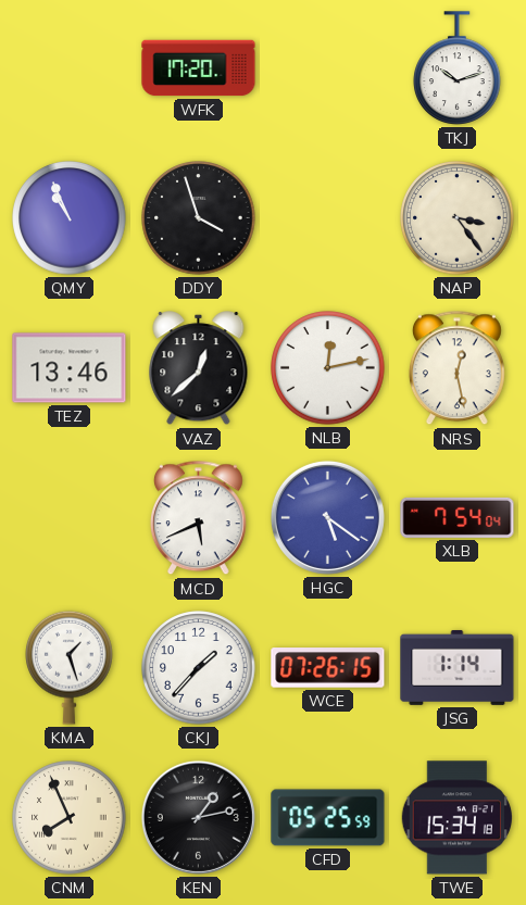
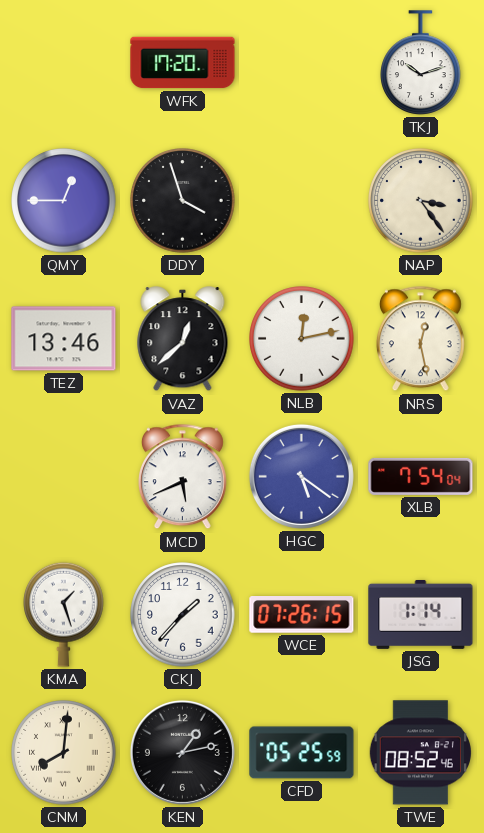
QMY: 10:56 -> 12:45
CNM: 7:56 -> 8:01
TWE: 15:34 -> 08:52
